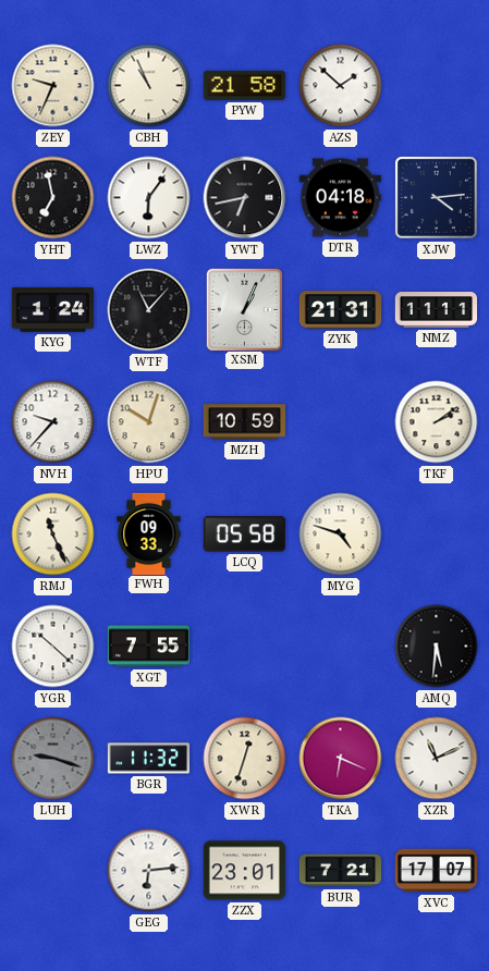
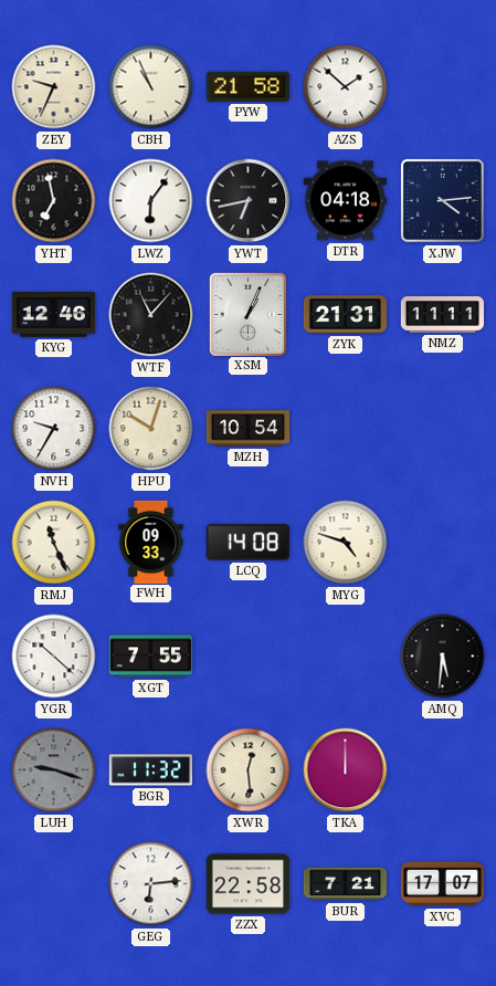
KYG: 1:24 -> 12:46
NVH: 9:37 -> 9:35
MZH: 10:59 -> 10:54
TKF: 2:09 -> none
LCQ: 05:58 -> 14:08
XWR: 12:33 -> 12:29
TKA: 6:19 -> 12:00
XZR: 11:11 -> none
ZZX: 23:01 -> 22:58
